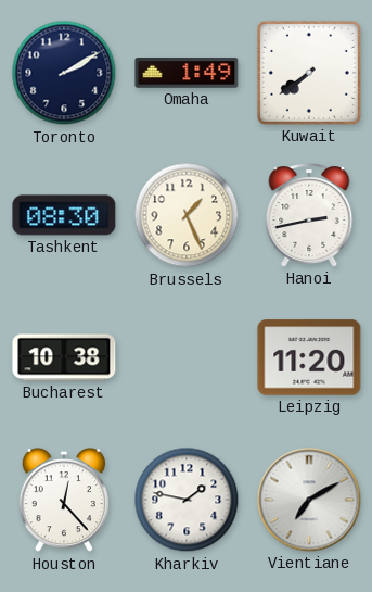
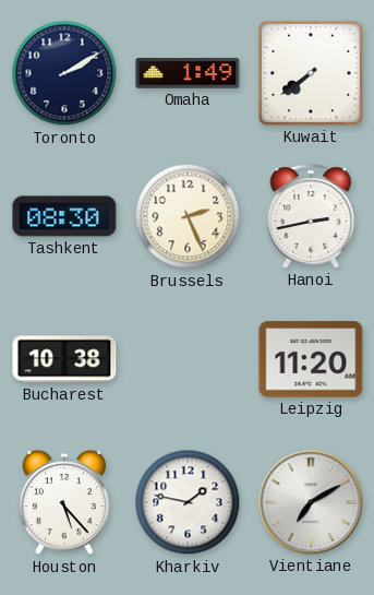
Brussels: 1:26 -> 2:26
Houston: 12:23 -> 5:23
